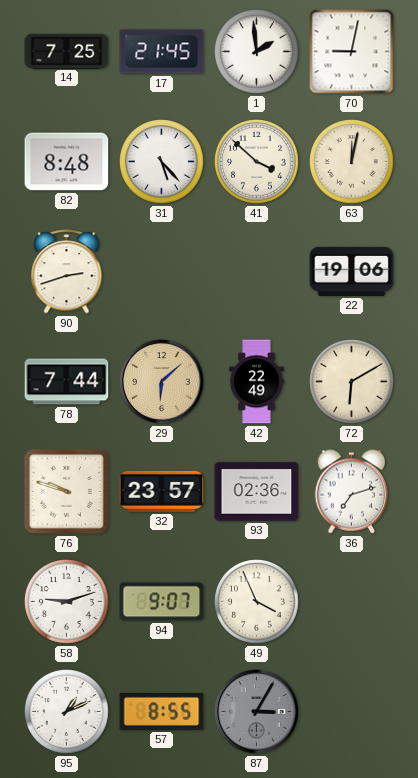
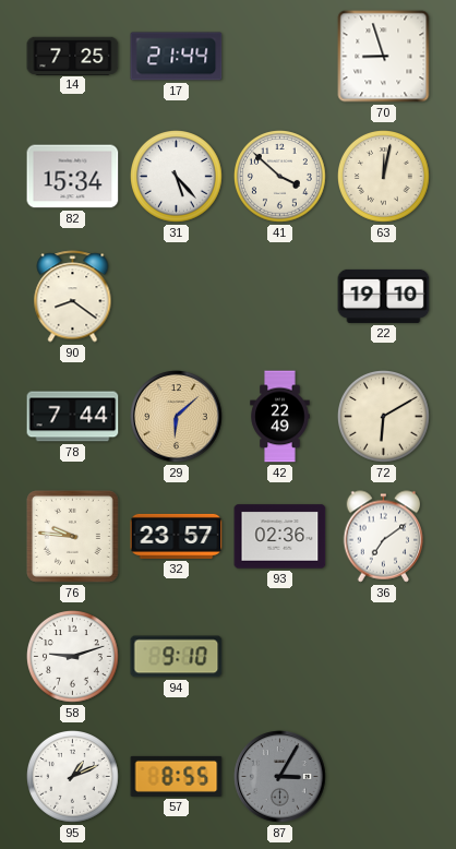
17: 21:45 -> 21:44
1: 1:59 -> none
70: 9:02 -> 8:57
82: 8:48 -> 15:34
90: 2:42 -> 8:21
22: 19:06 -> 19:10
76: 9:48 -> 9:46
36: 7:12 -> 7:09
94: 9:07 -> 9:10
49: 3:56 -> none
